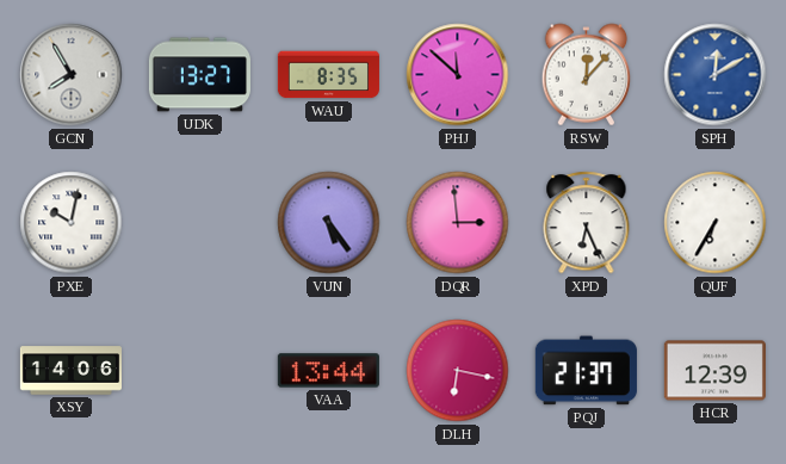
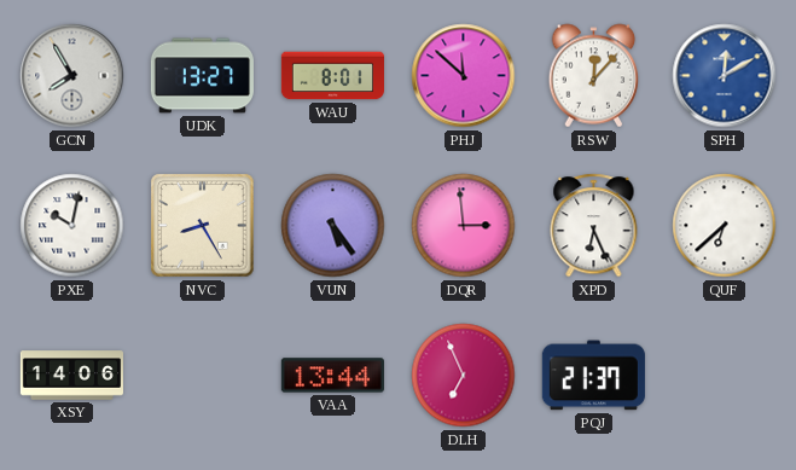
WAU: 8:35 -> 8:01
NVC: none -> 8:25
QUF: 6:35 -> 6:38
DLH: 6:17 -> 6:56
HCR: 12:39 -> none
